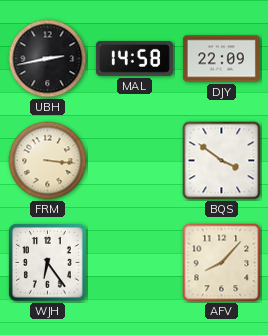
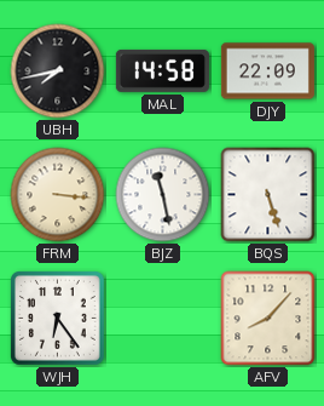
UBH: 2:43 -> 7:43
BJZ: none -> 11:28
BQS: 3:51 -> 5:27
